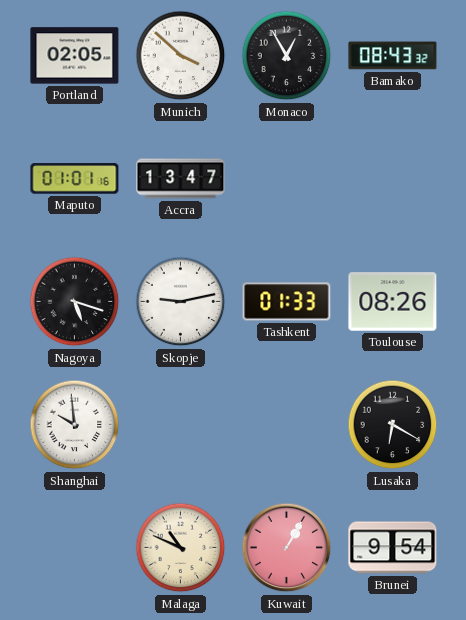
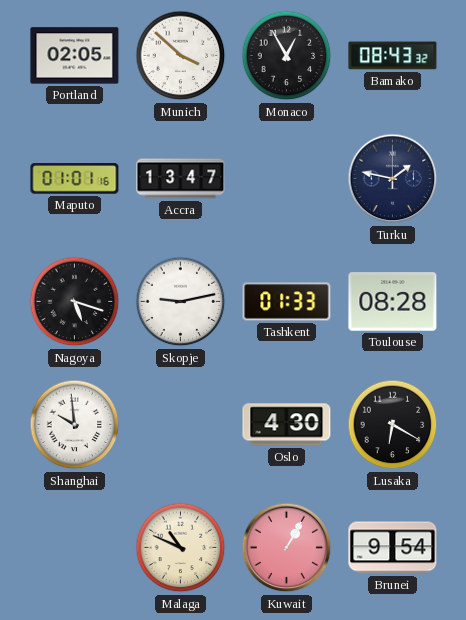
Turku: none -> 1:47
Toulouse: 08:26 -> 08:28
Oslo: none -> 4:30
